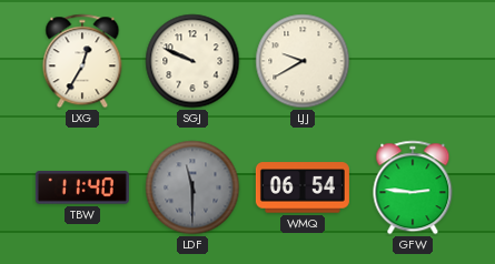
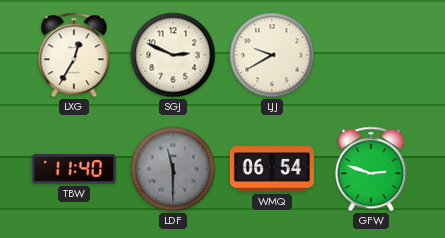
SGJ: 9:49 -> 2:49
GFW: 2:46 -> 2:48
